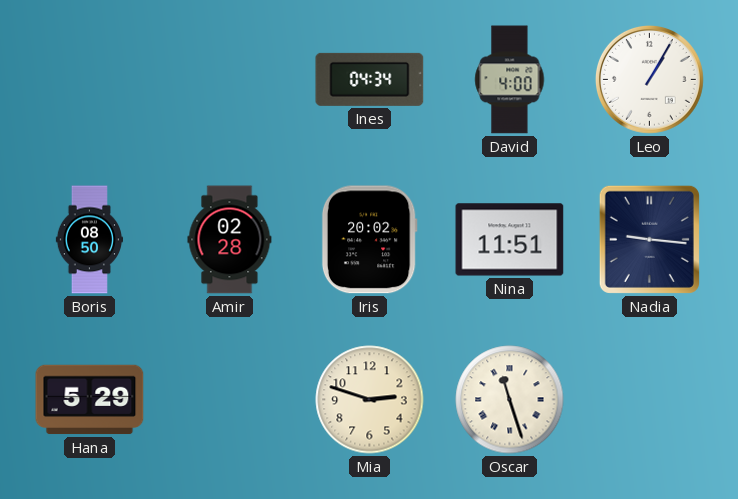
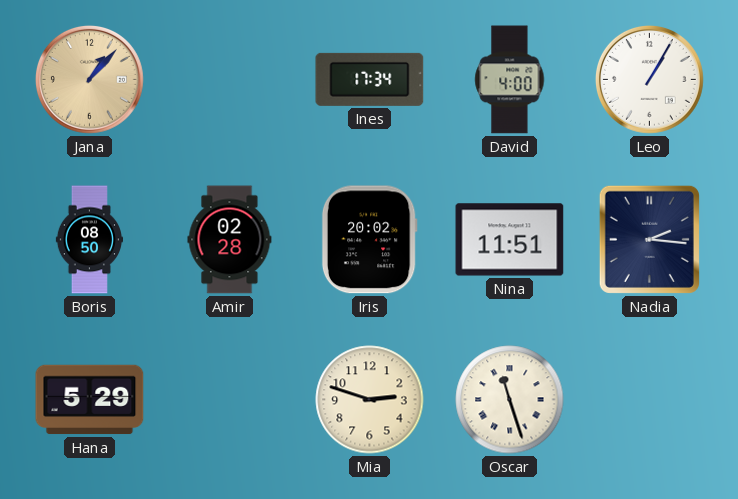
Jana: none -> 1:07
Ines: 04:34 -> 17:34
Nadia: 9:16 -> 2:16
